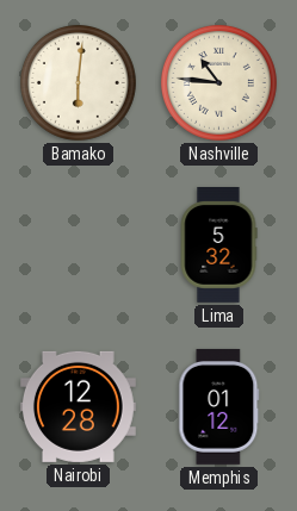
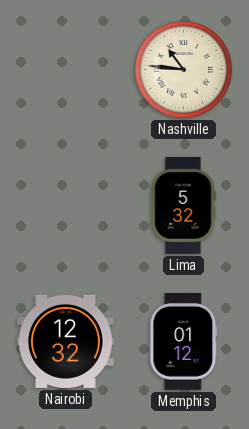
Bamako: 6:01 -> none
Nairobi: 12:28 -> 12:32
